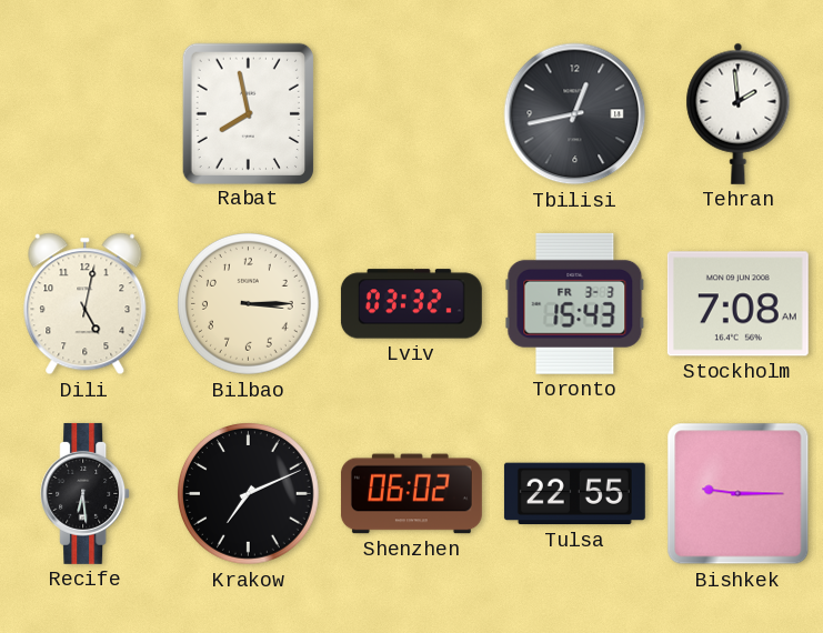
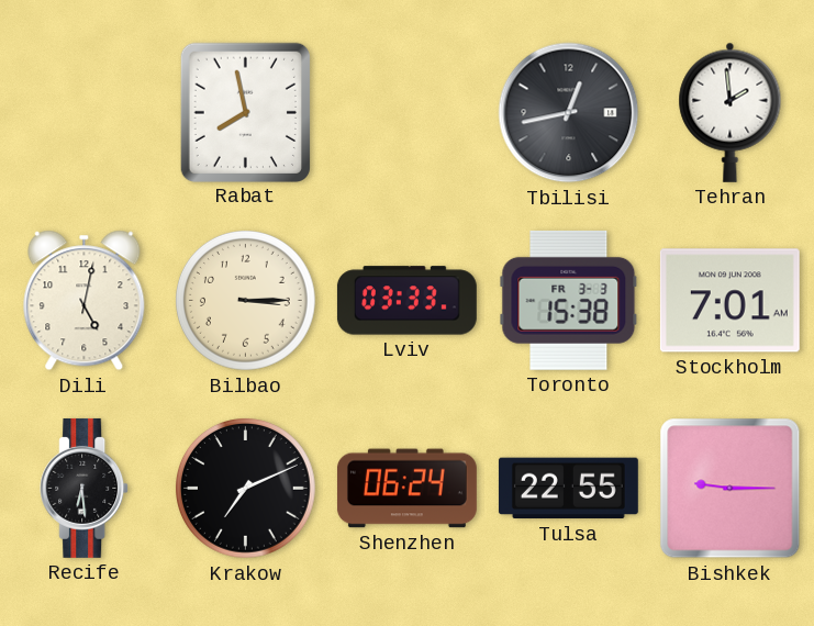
Lviv: 03:32 -> 03:33
Toronto: 15:43 -> 15:38
Stockholm: 7:08 -> 7:01
Shenzhen: 06:02 -> 06:24
